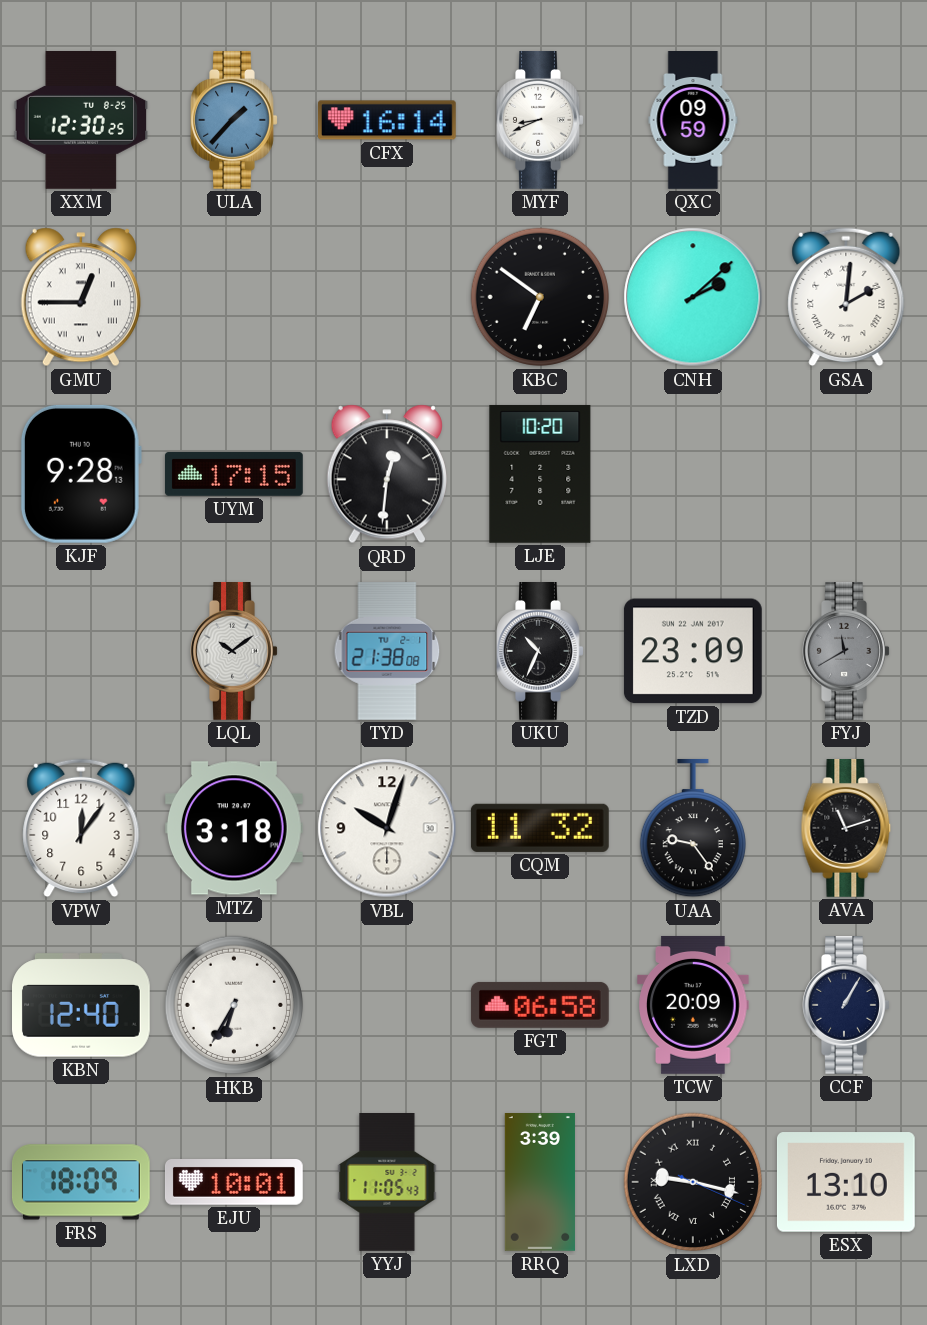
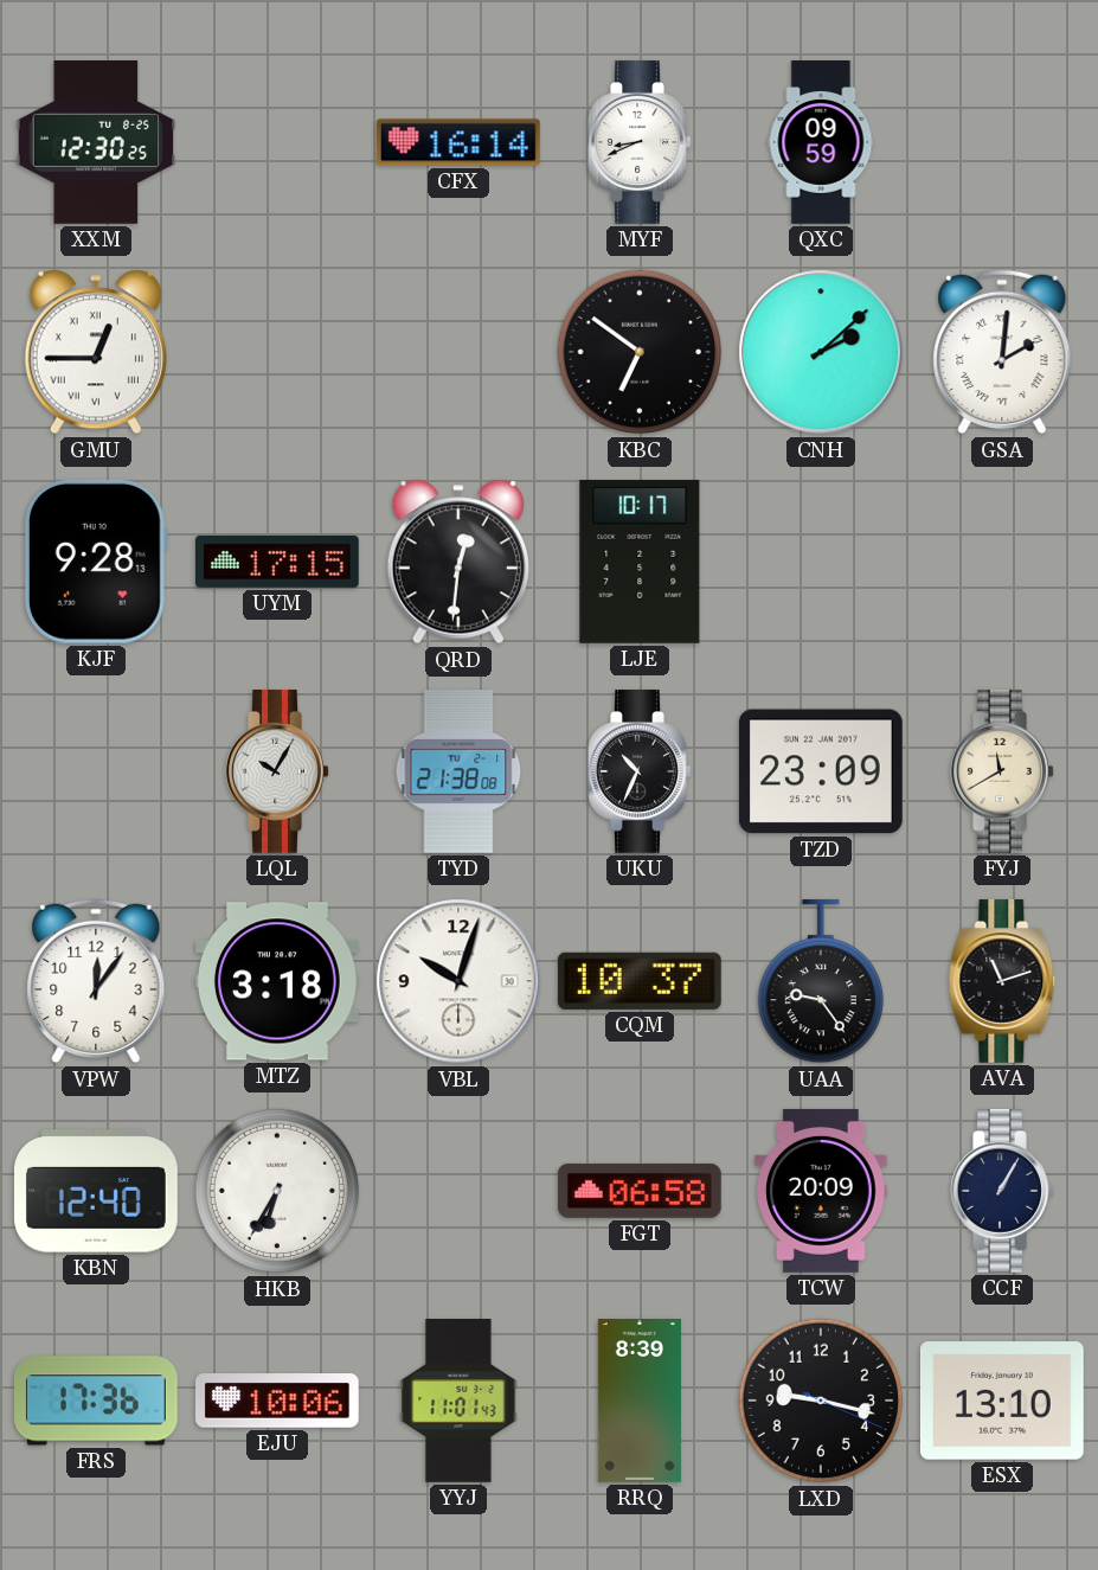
ULA: 1:37 -> none
LJE: 10:20 -> 10:17
LQL: 10:09 -> 10:05
FYJ dial: grey -> cream
CQM: 11:32 -> 10:37
FRS: 18:09 -> 17:36
EJU: 10:01 -> 10:06
YYJ: 11:05 -> 11:01
RRQ: 3:39 -> 8:39
LXD numerals: Roman -> Arabic
